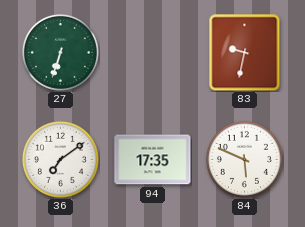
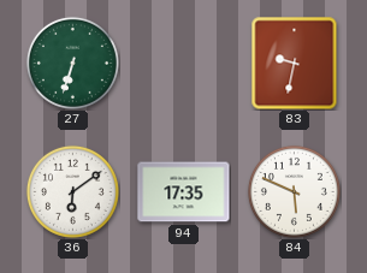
36: 7:09 -> 6:09
